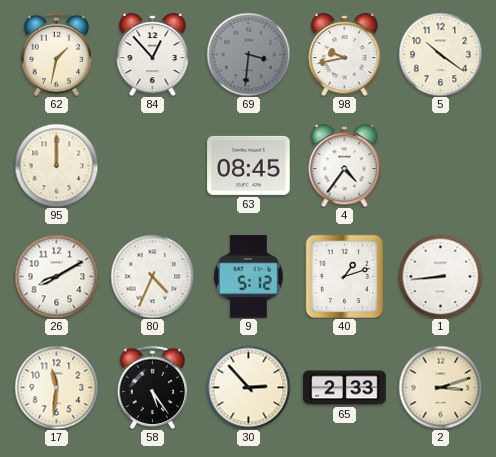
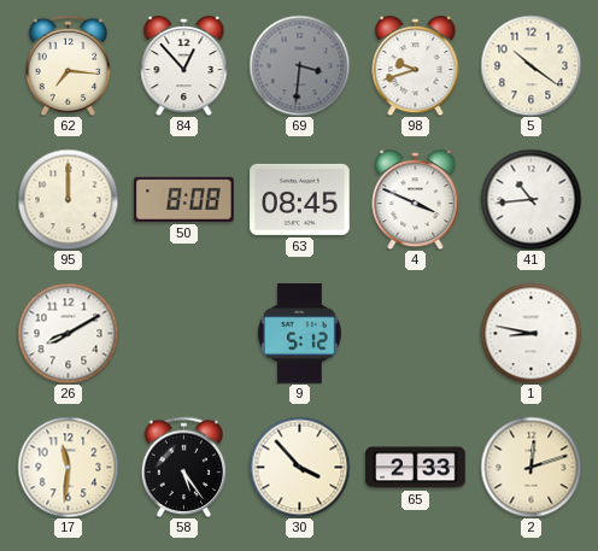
62: 1:32 -> 7:16
98: 9:43 -> 9:42
50: none -> 8:08
4: 4:36 -> 3:49
41: none -> 10:44
80: 4:34 -> none
40: 1:12 -> none
1: 8:44 -> 8:47
30: 2:53 -> 3:53
2: 3:12 -> 12:12
